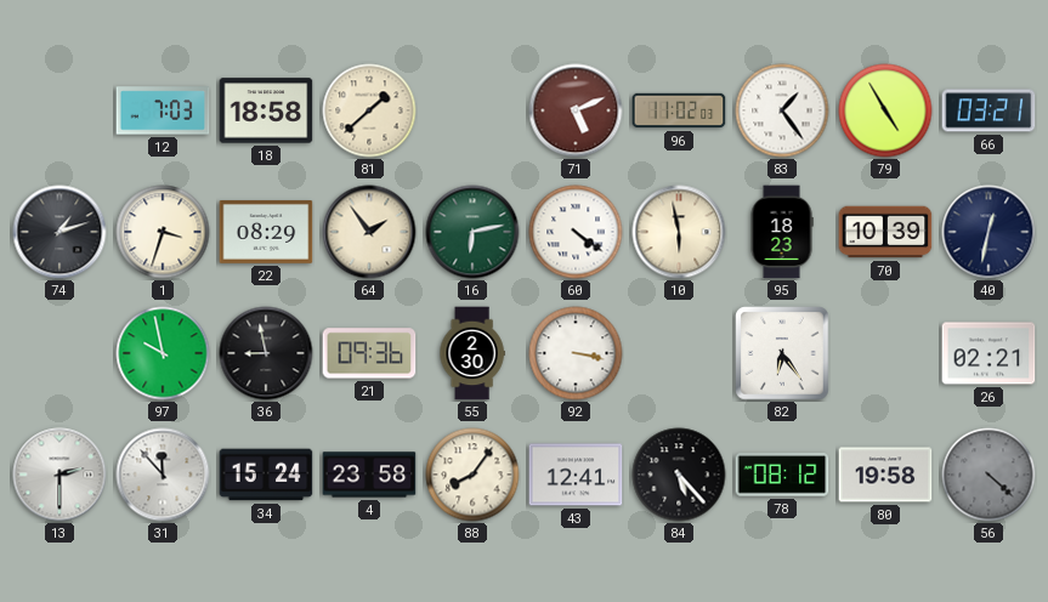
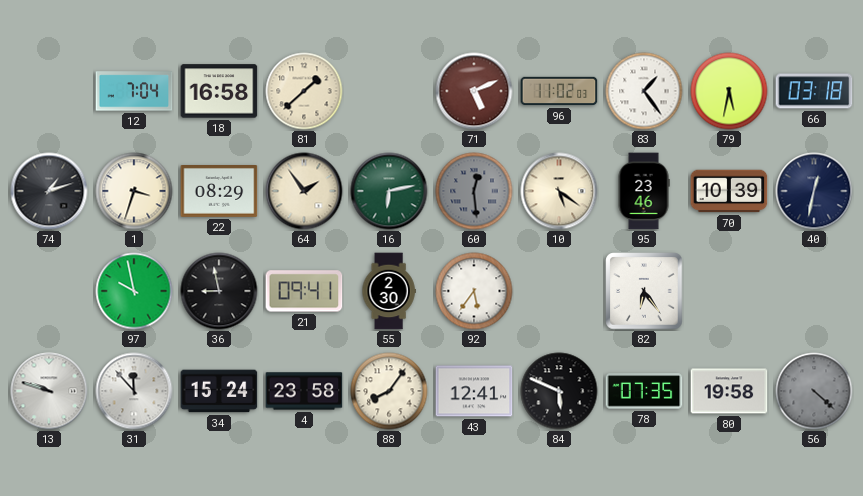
12: 7:03 -> 7:04
18: 18:58 -> 16:58
79: 4:55 -> 5:32
66: 03:21 -> 03:18
60: 4:21 -> 12:29
60 dial: white -> grey
10: 5:58 -> 5:21
95: 18:23 -> 23:46
21: 09:36 -> 09:41
92: 3:17 -> 5:36
26: 02:21 -> none
13: 2:30 -> 9:48
84: 5:23 -> 5:49
78: 08:12 -> 07:35
